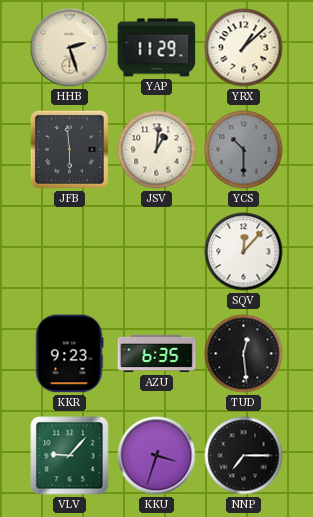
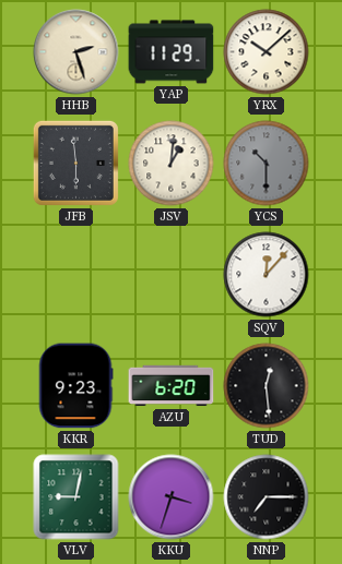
YRX: 1:08 -> 10:08
AZU: 6:35 -> 6:20
VLV: 9:07 -> 9:02
